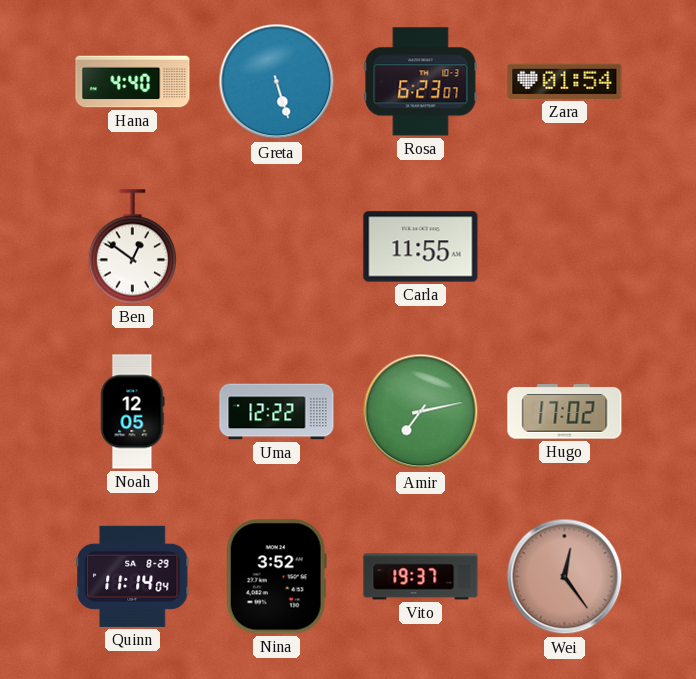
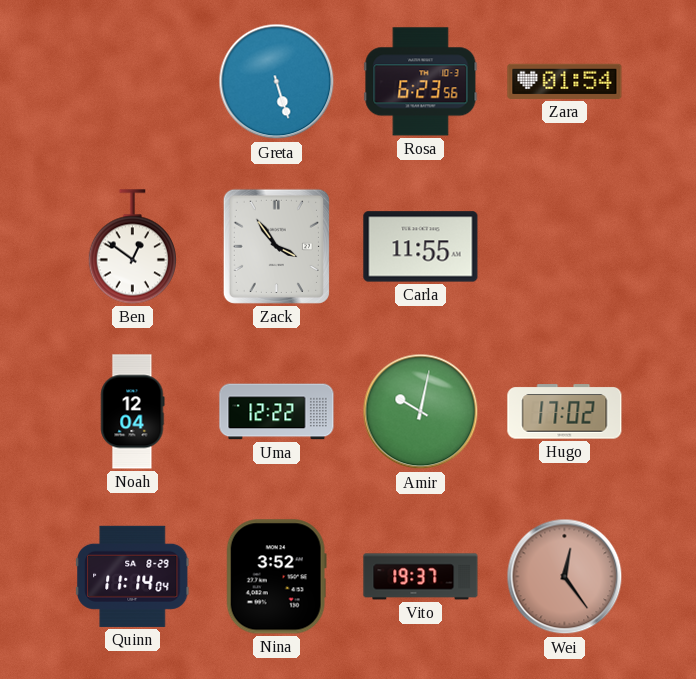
Hana: 4:40 -> none
Rosa: 6:23:07 -> 6:23:56
Zack: none -> 3:54
Noah: 12:05 -> 12:04
Amir: 7:13 -> 10:02
